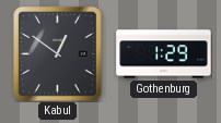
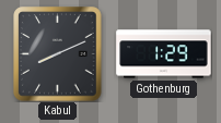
Kabul: 12:51 -> 8:11
